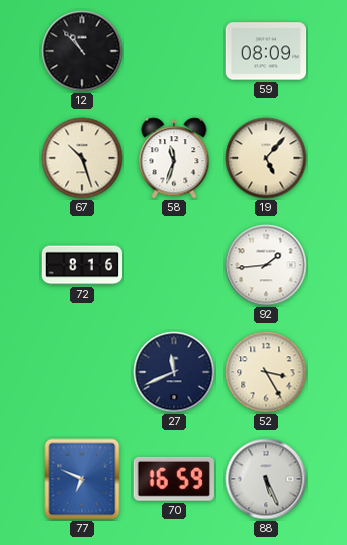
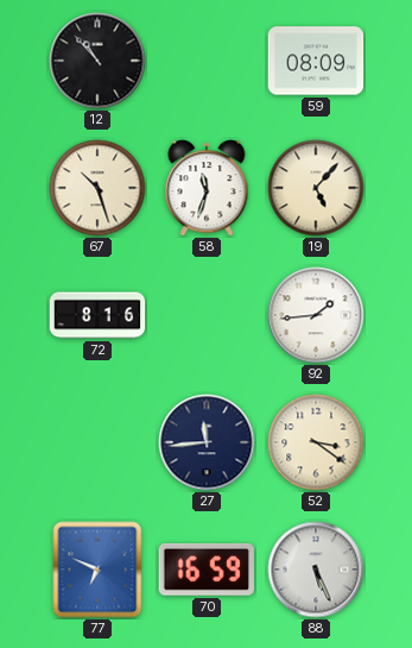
27: 11:41 -> 11:44
52: 3:25 -> 3:21
